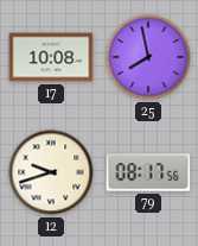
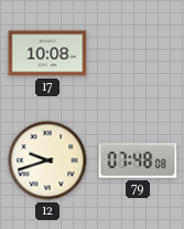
25: 7:58 -> none
79: 08:17 -> 07:48
